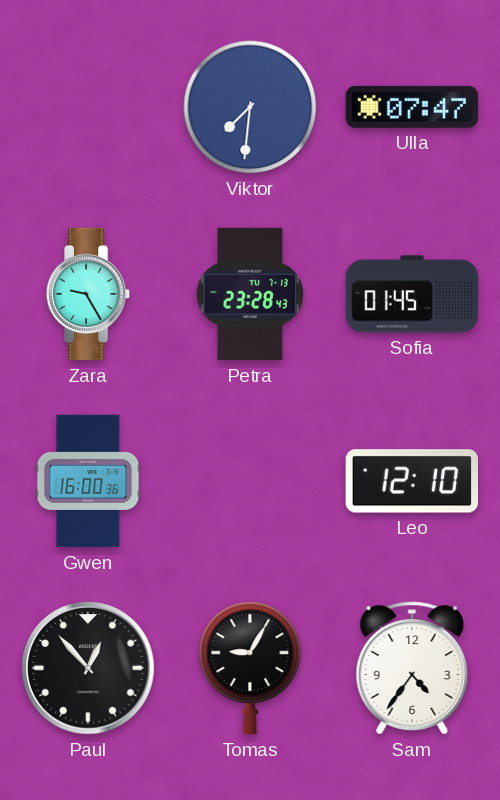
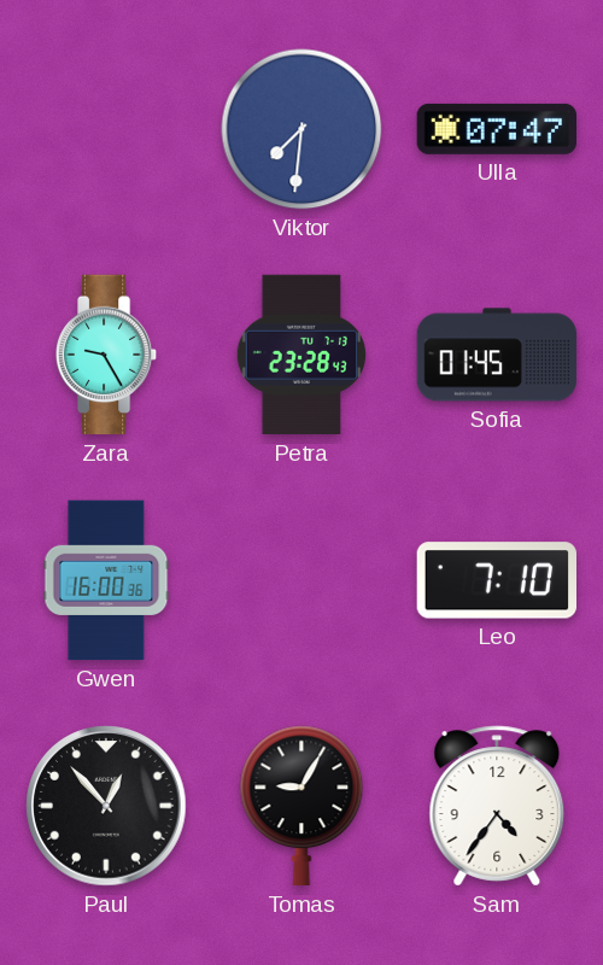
Leo: 12:10 -> 7:10
